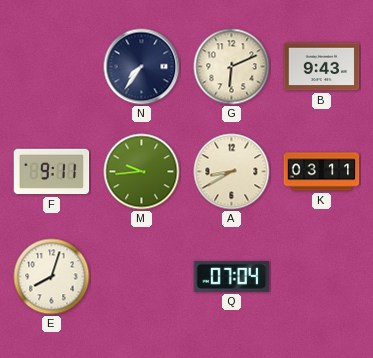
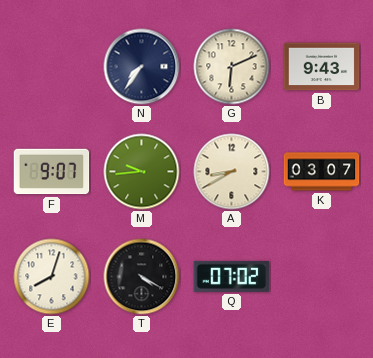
F: 9:11 -> 9:07
K: 03:11 -> 03:07
T: none -> 4:20
Q: 07:04 -> 07:02
